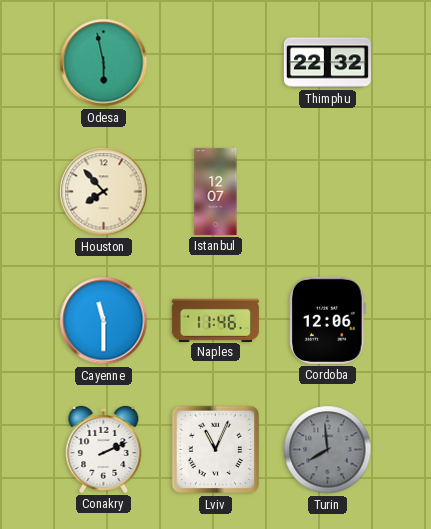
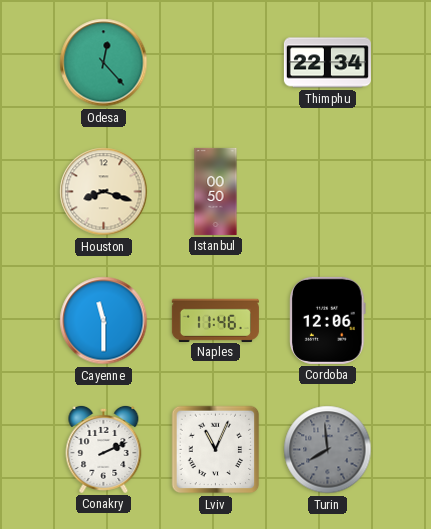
Odesa: 5:58 -> 12:23
Thimphu: 22:32 -> 22:34
Houston: 7:53 -> 8:18
Istanbul: 12:07 -> 00:50
